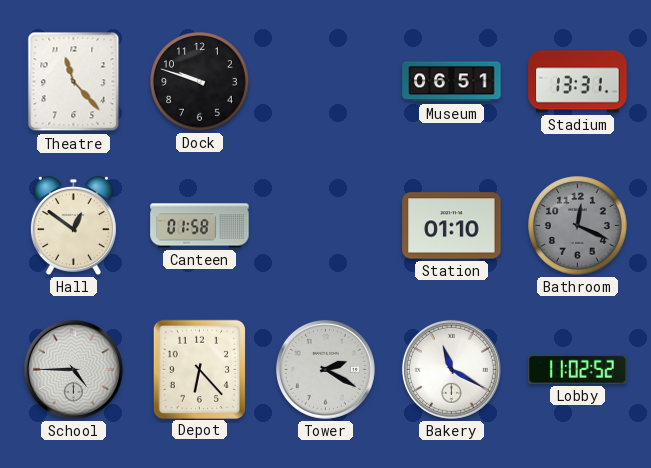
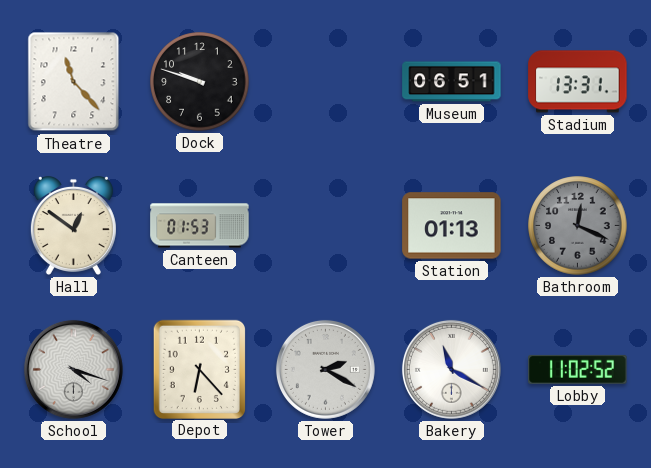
Canteen: 01:58 -> 01:53
Station: 01:10 -> 01:13
School: 4:45 -> 4:18
